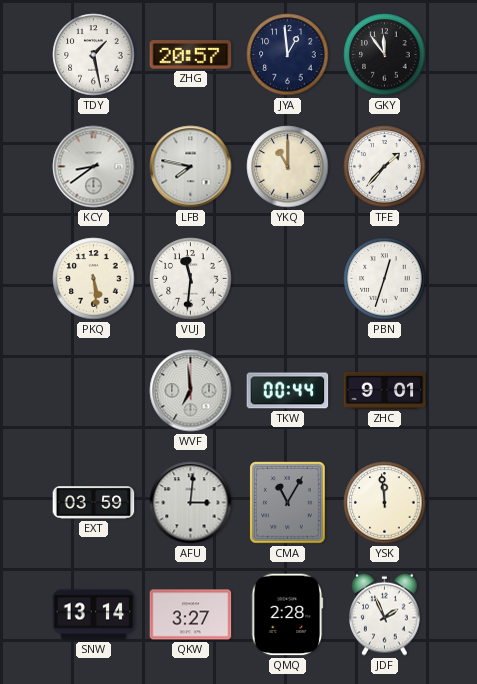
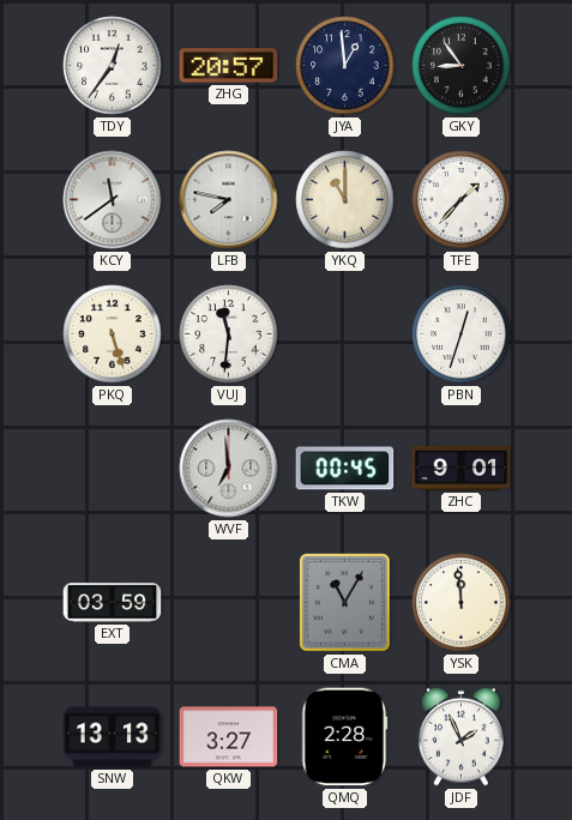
TDY: 1:28 -> 12:36
GKY: 11:54 -> 8:54
KCY: 8:39 -> 11:39
PKQ: 5:29 -> 5:27
TKW: 00:44 -> 00:45
AFU: 3:01 -> none
SNW: 13:14 -> 13:13
